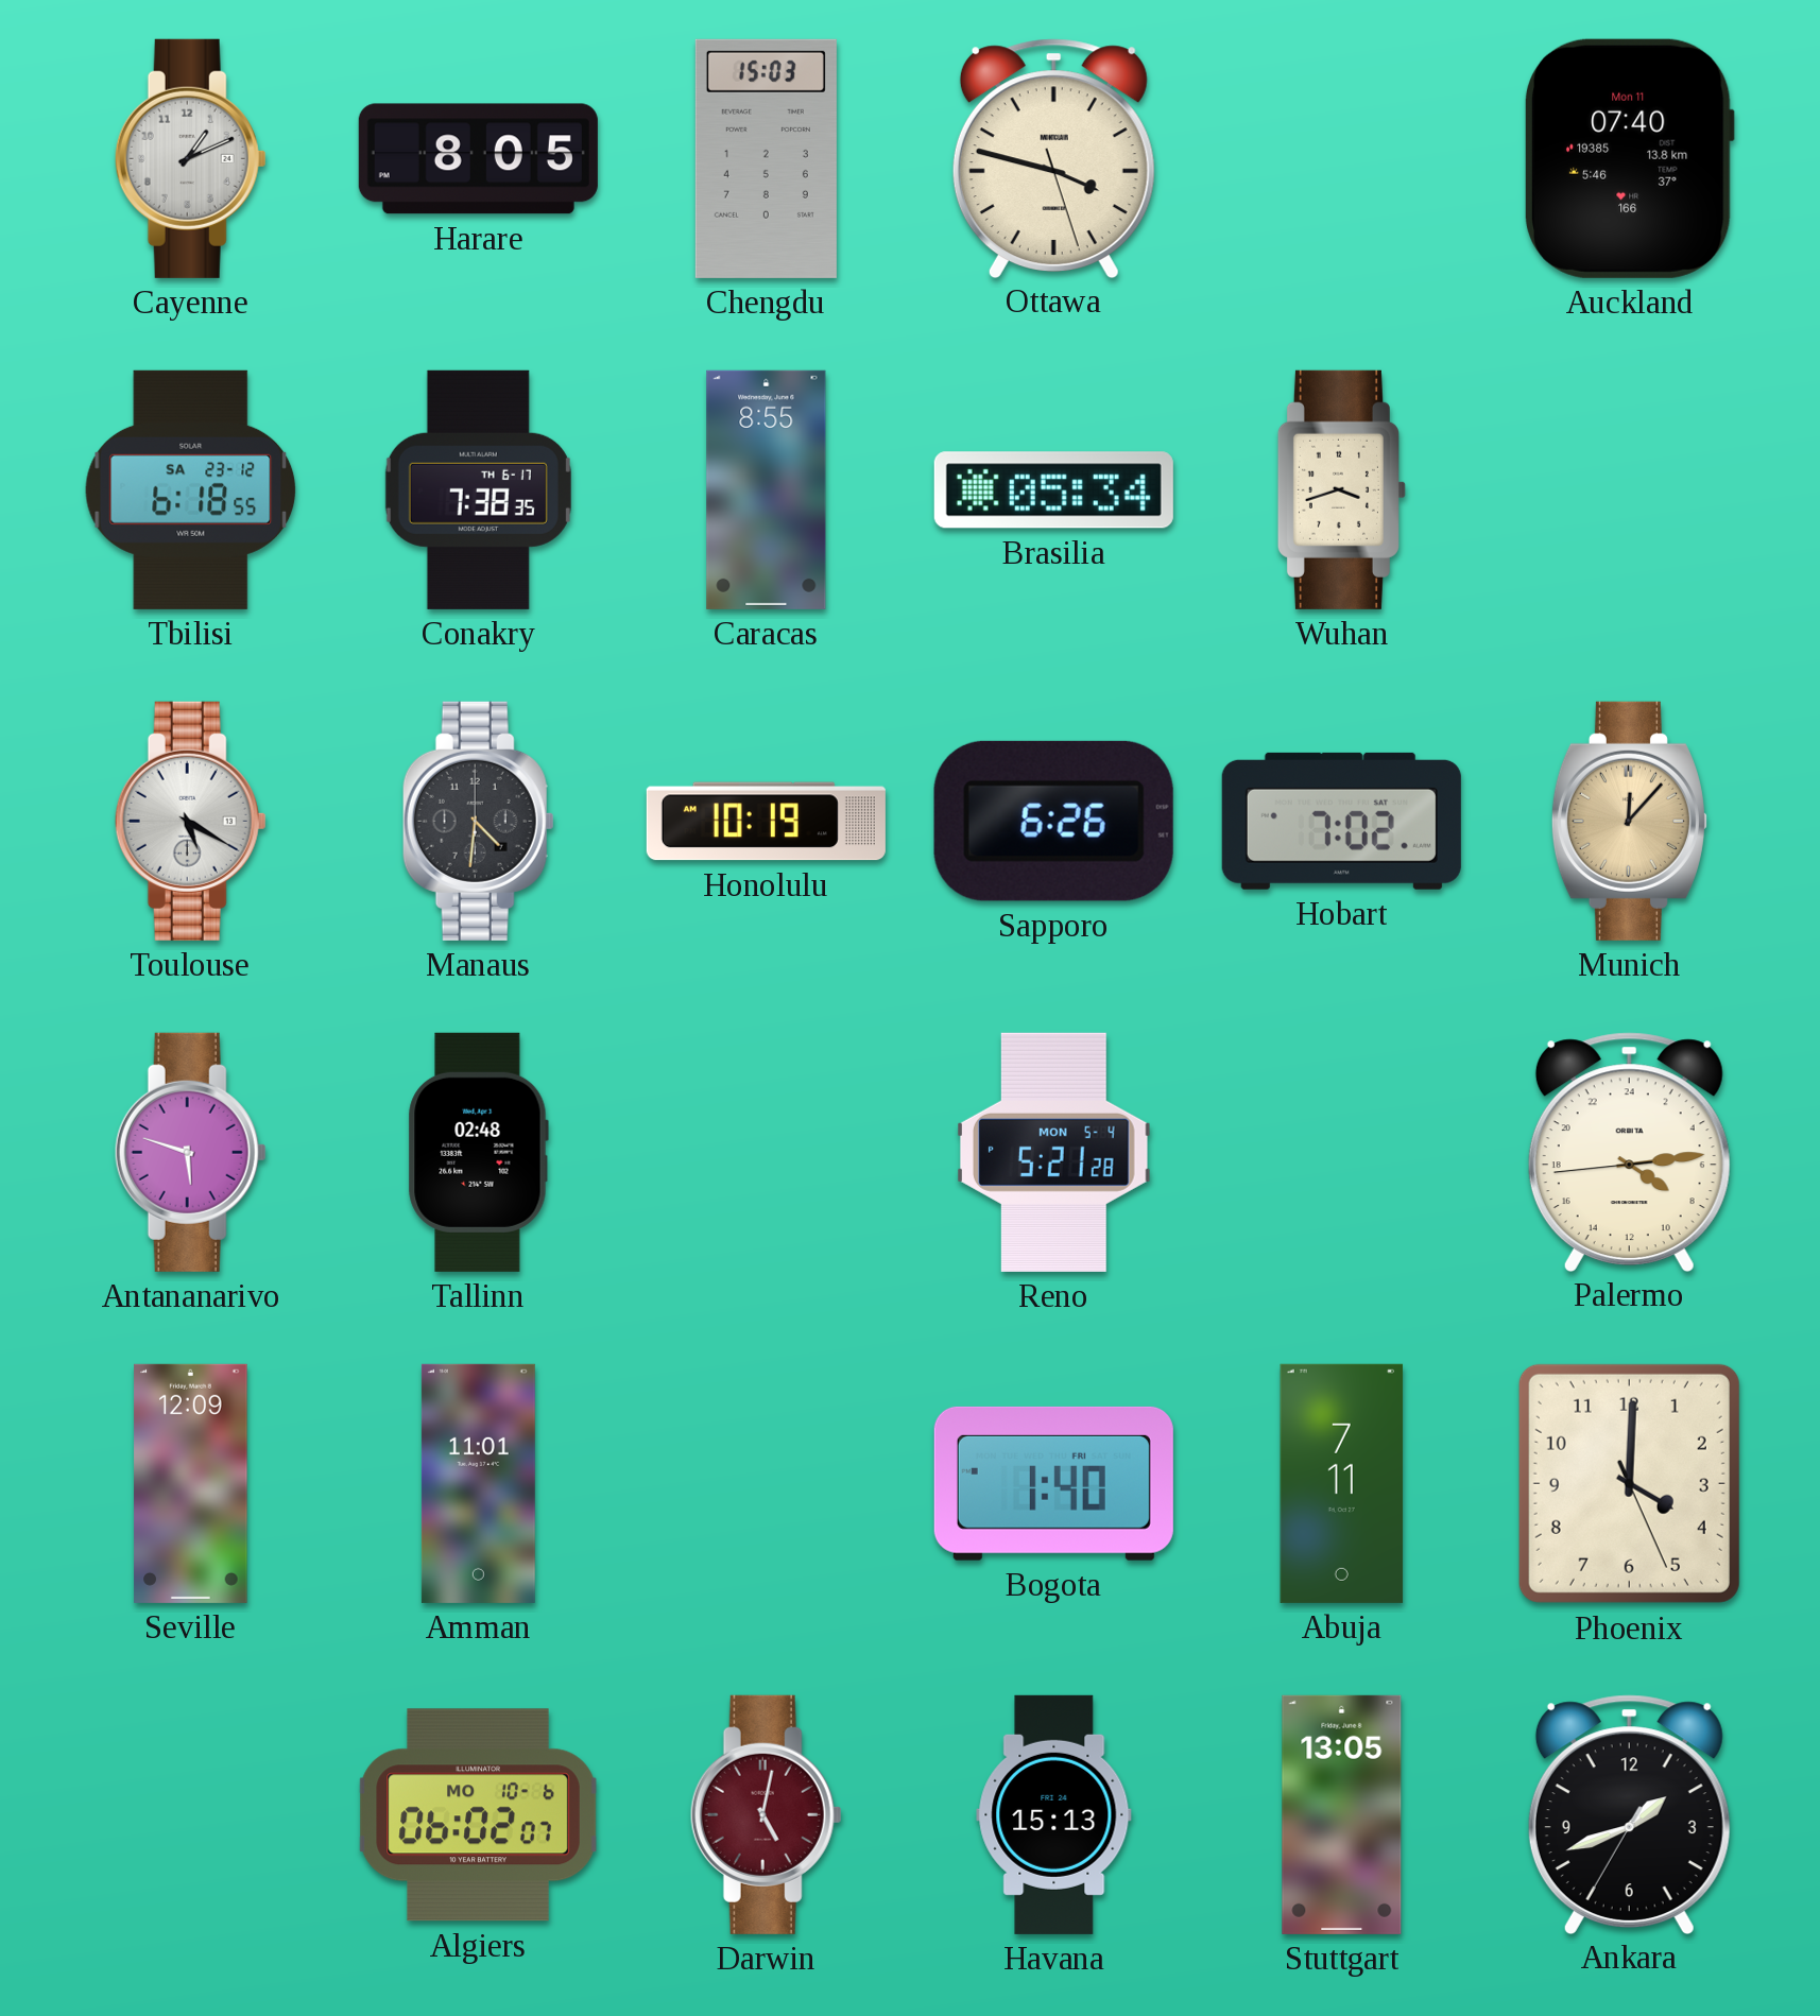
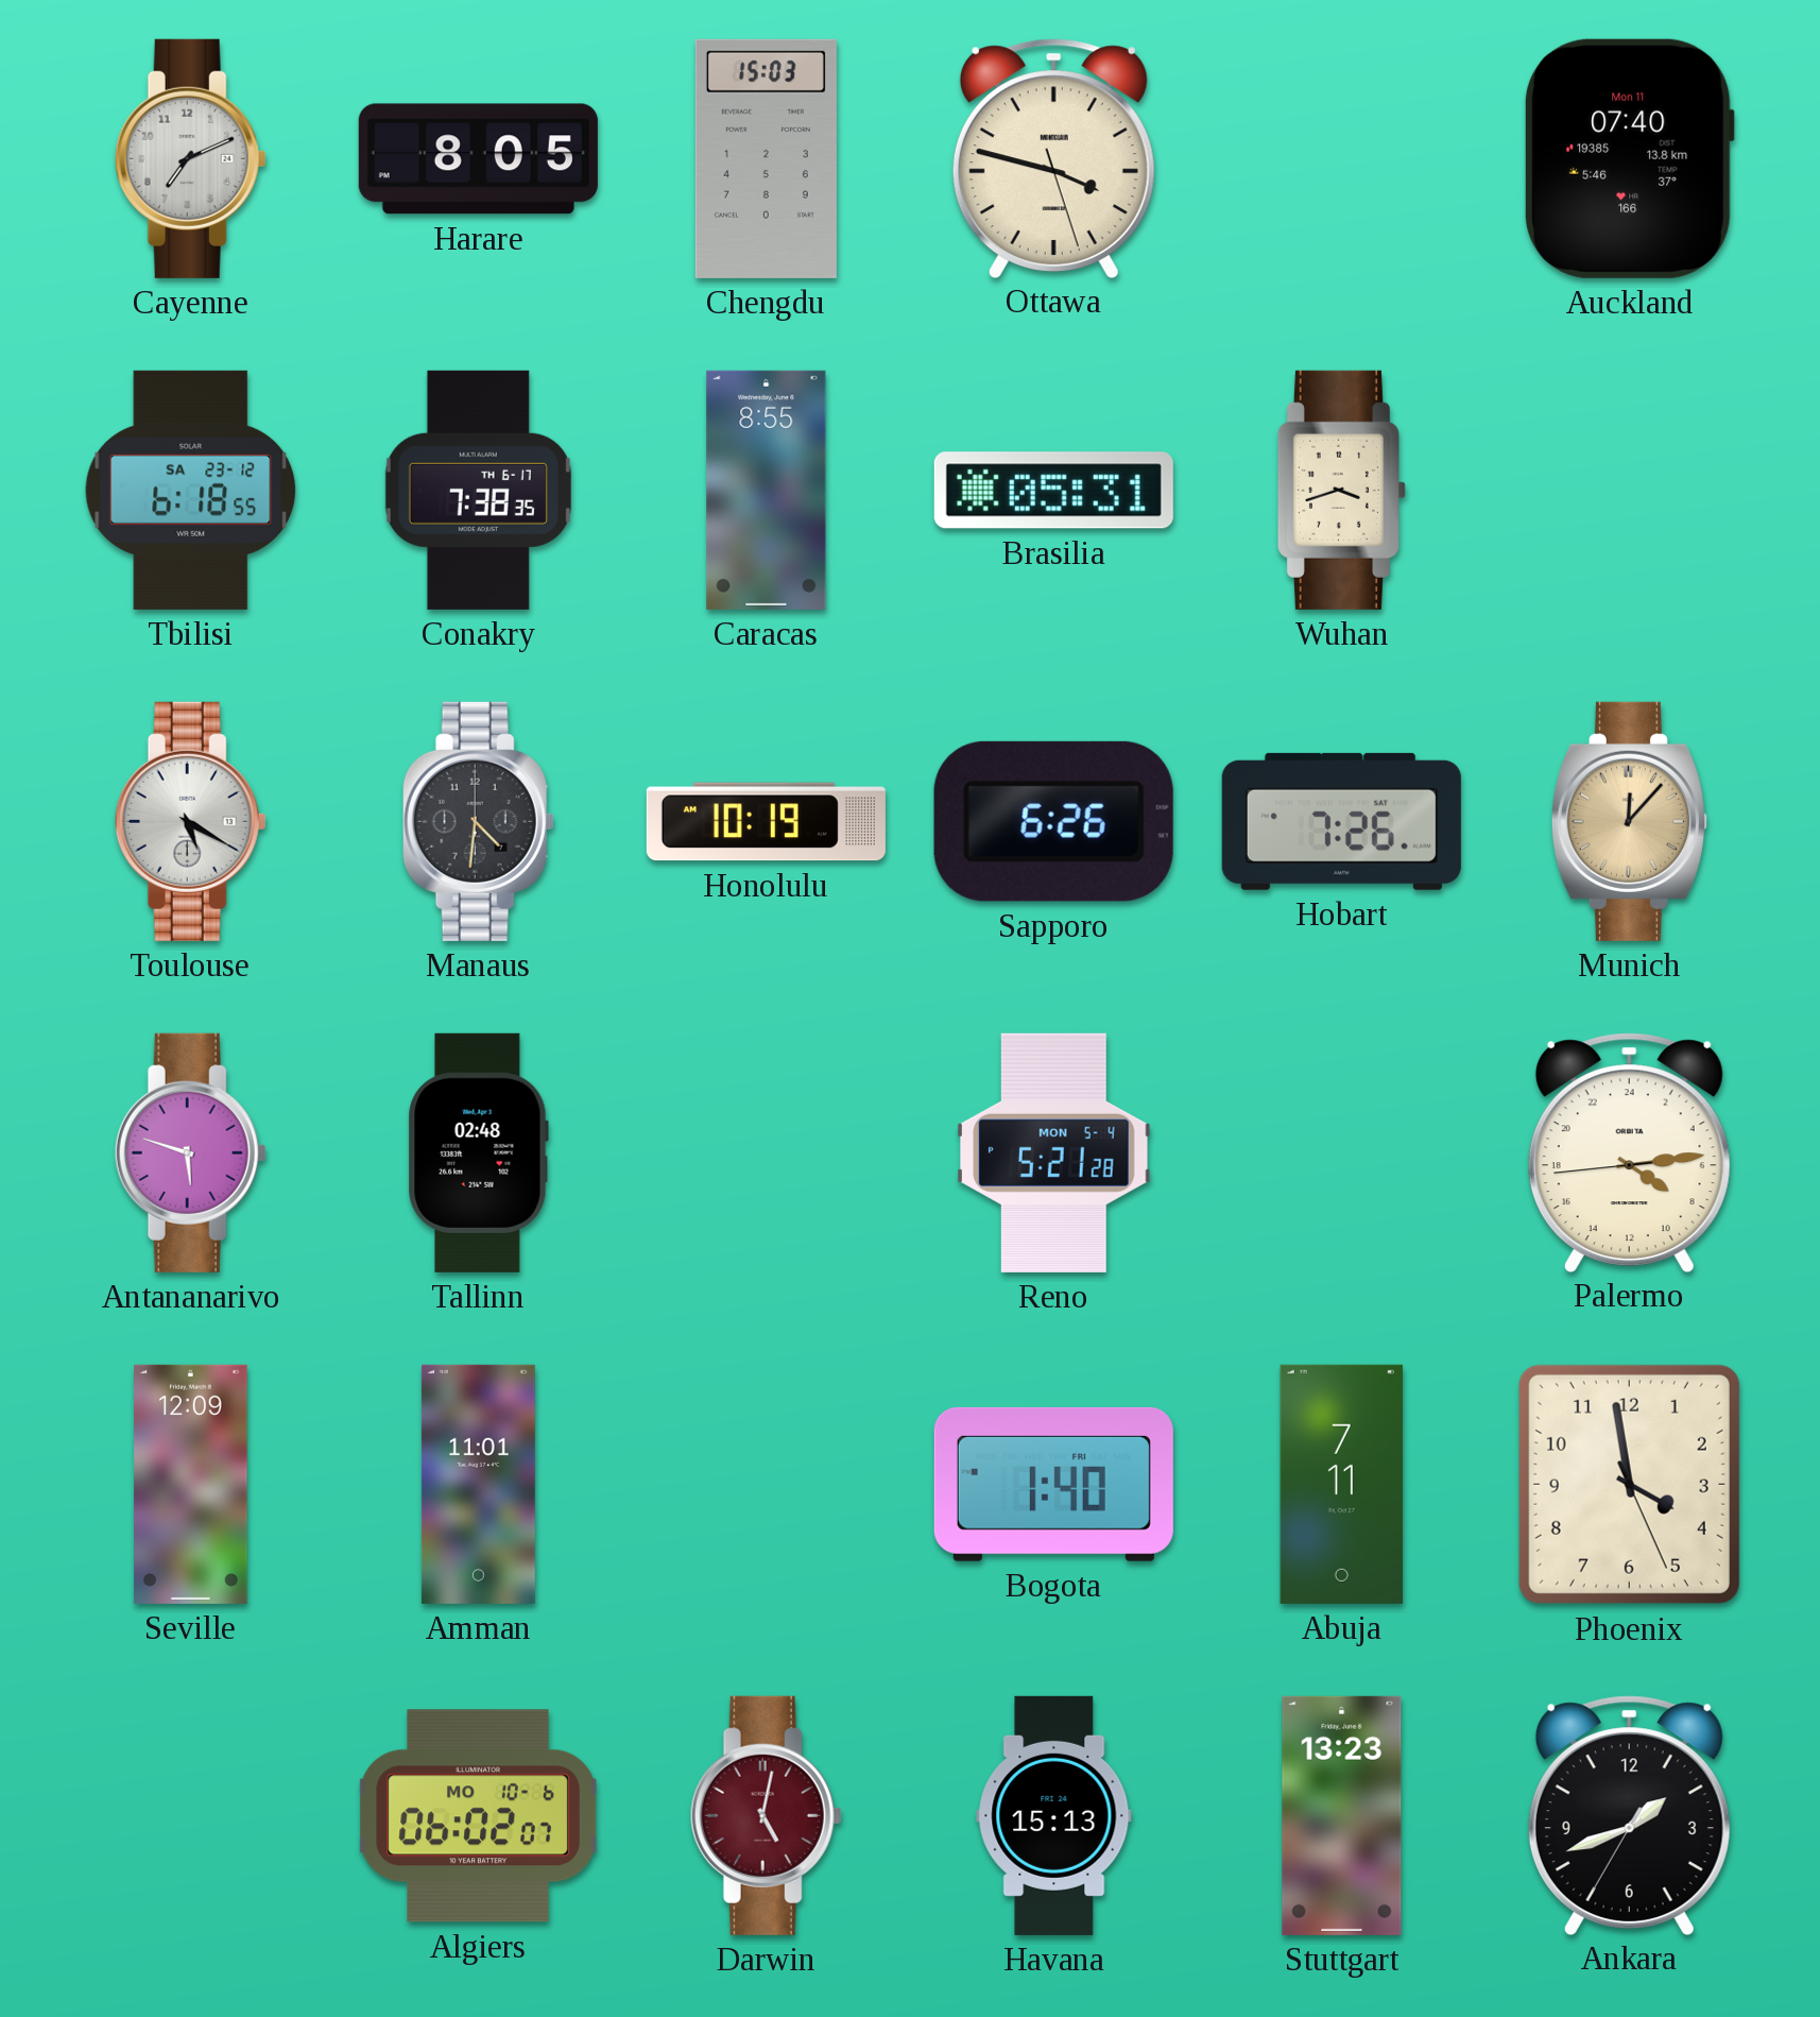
Cayenne: 1:11 -> 7:11
Brasilia: 05:34 -> 05:31
Hobart: 7:02 -> 7:26
Phoenix: 4:00 -> 3:58
Stuttgart: 13:05 -> 13:23
